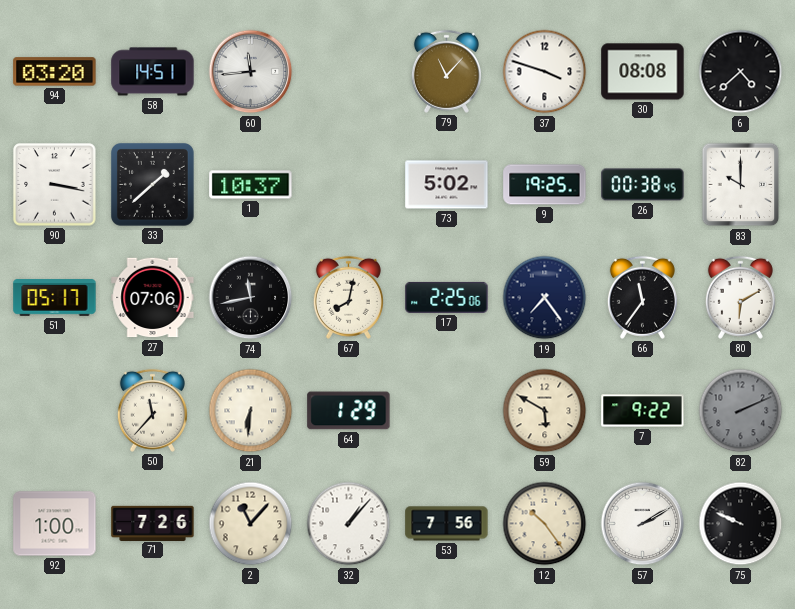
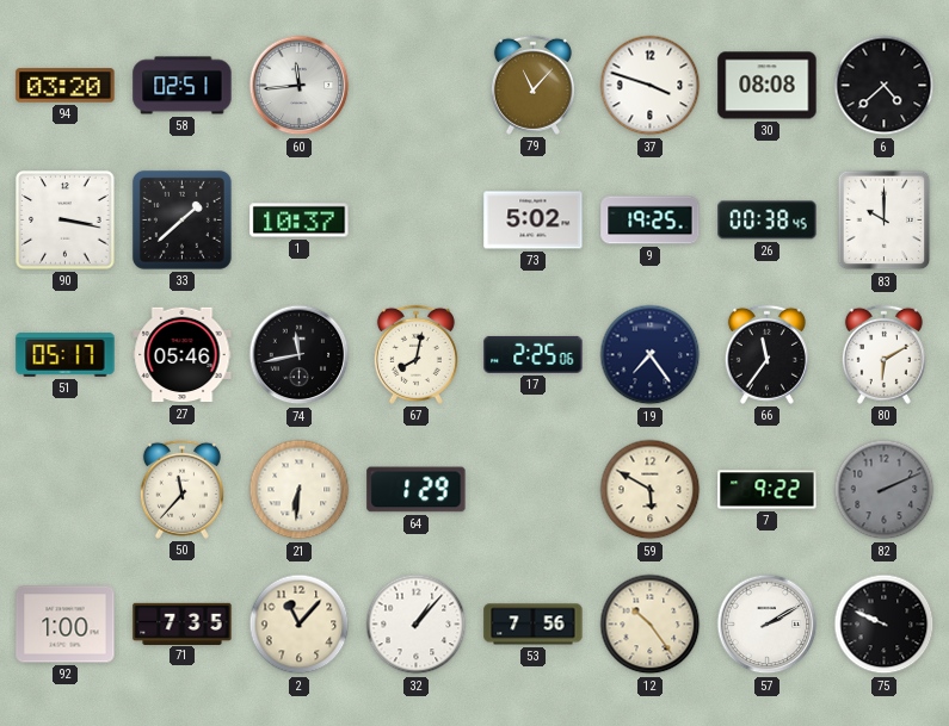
58: 14:51 -> 02:51
27: 07:06 -> 05:46
71: 7:26 -> 7:35
